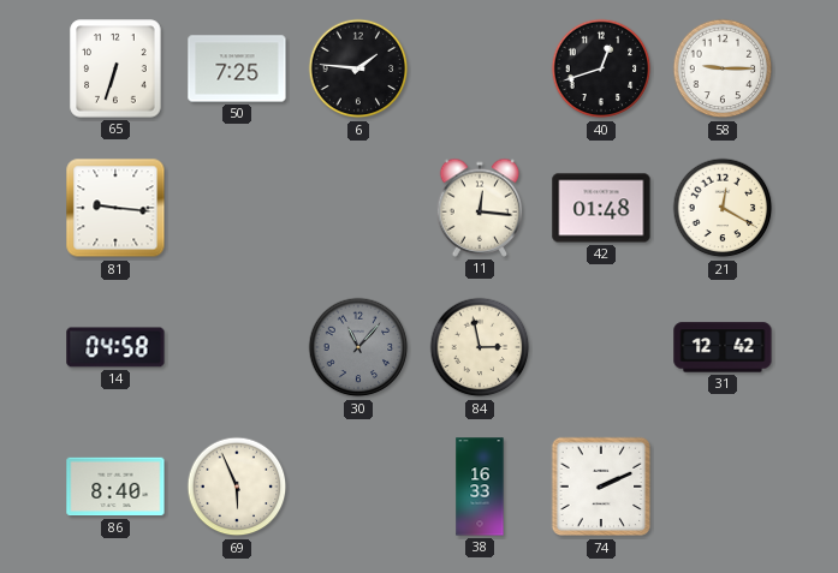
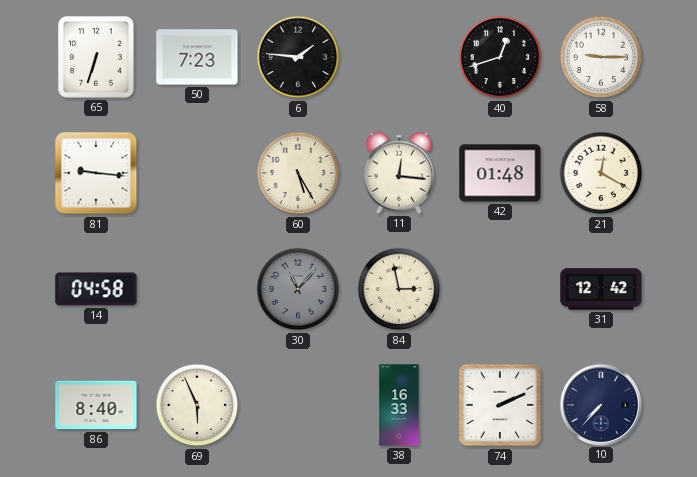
50: 7:25 -> 7:23
60: none -> 5:25
10: none -> 7:37
